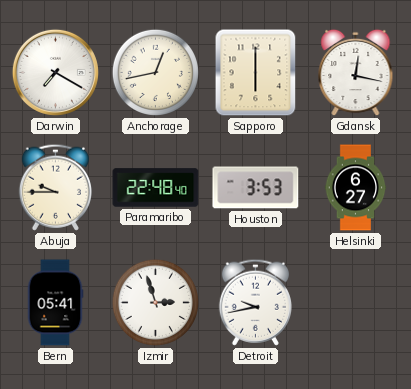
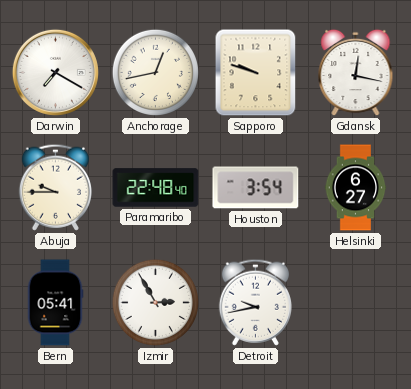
Sapporo: 6:00 -> 9:48
Houston: 3:53 -> 3:54
Izmir: 2:57 -> 2:55
